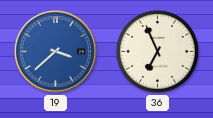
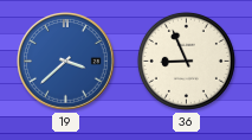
36: 6:56 -> 8:56
